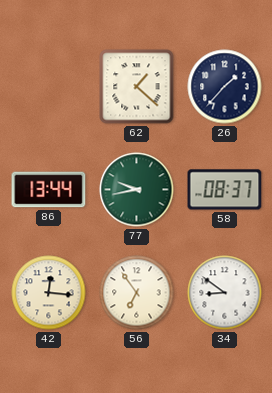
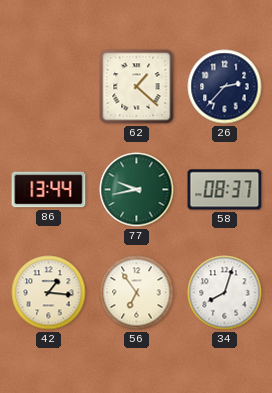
26: 1:37 -> 2:37
42: 12:16 -> 1:16
34: 8:51 -> 8:03
